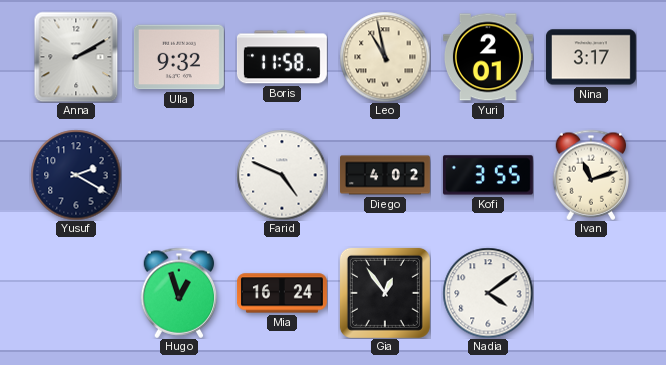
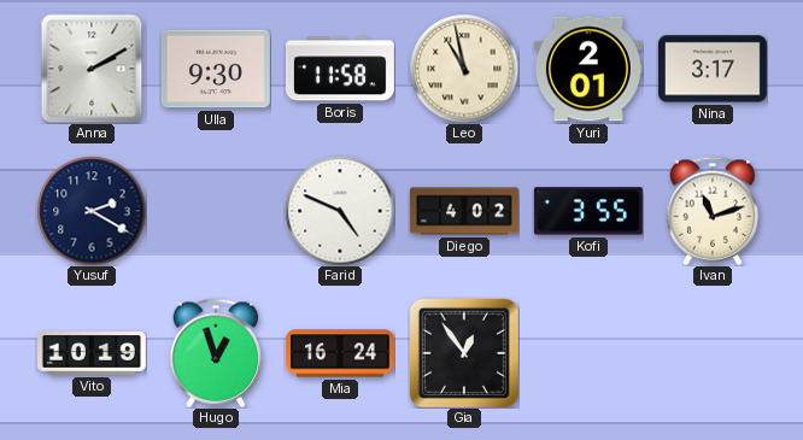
Ulla: 9:32 -> 9:30
Vito: none -> 10:19
Nadia: 4:09 -> none
